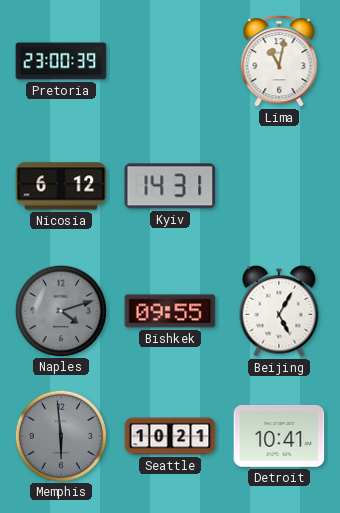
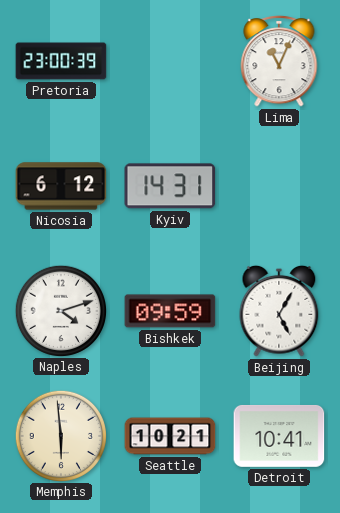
Lima: 11:02 -> 11:04
Naples dial: grey -> white
Bishkek: 09:55 -> 09:59
Memphis dial: grey -> cream
